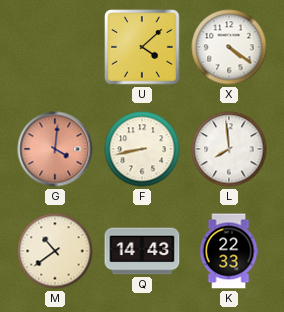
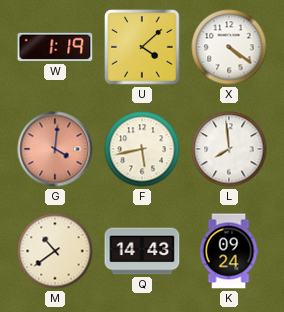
W: none -> 1:19
F: 8:43 -> 5:43
K: 22:33 -> 09:24
